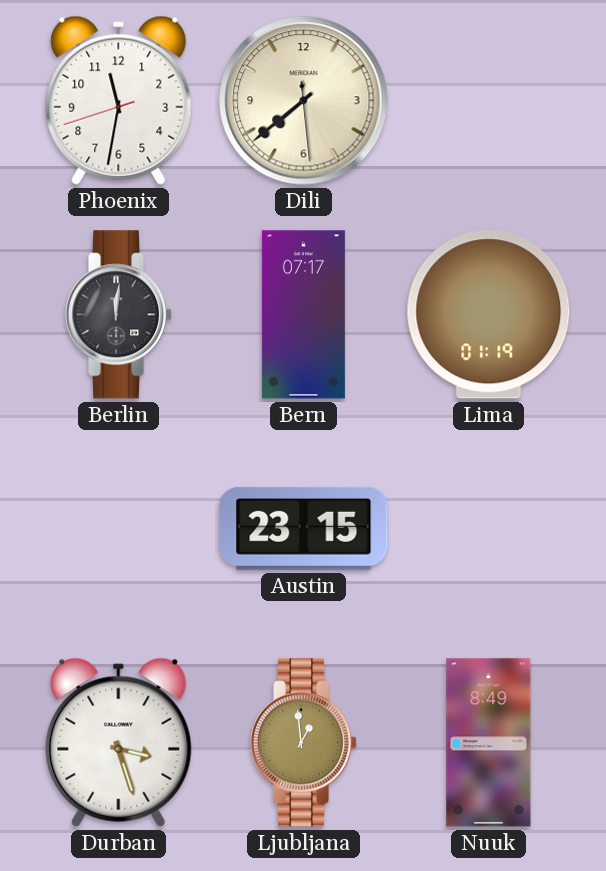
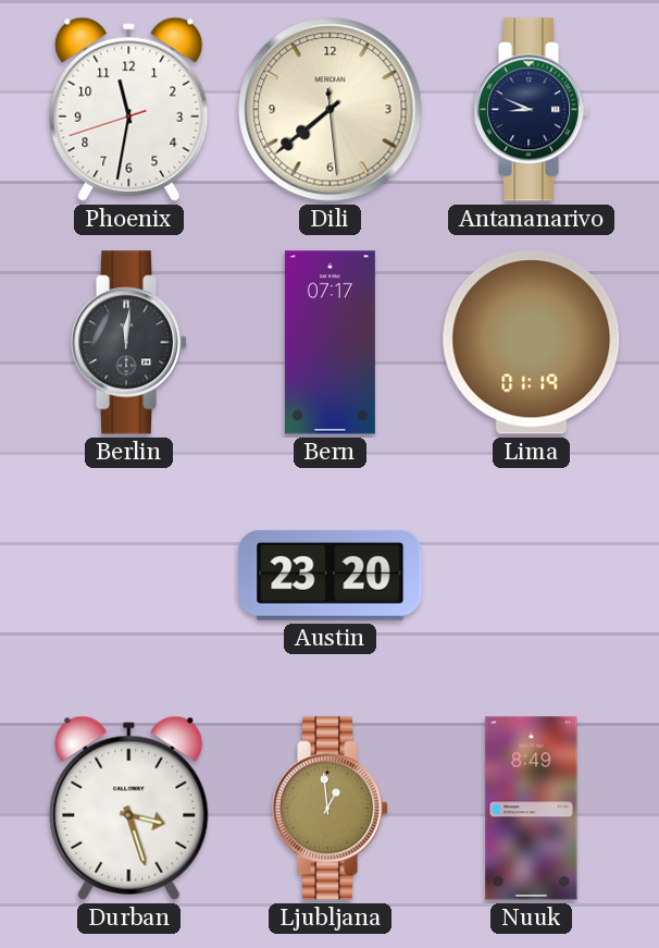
Antananarivo: none -> 8:49
Austin: 23:15 -> 23:20
